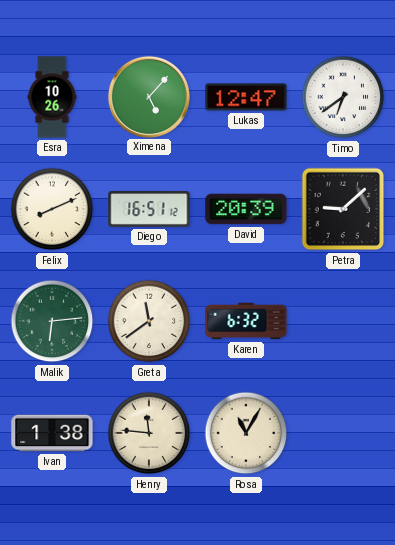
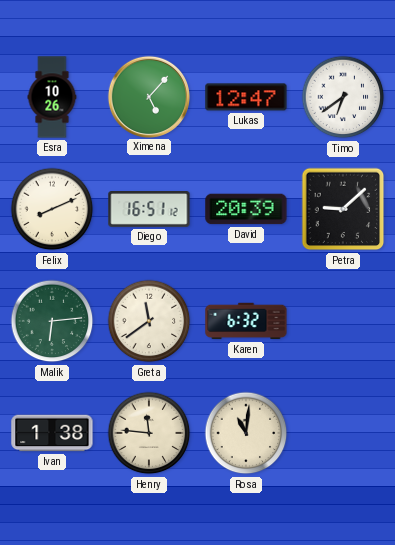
Rosa: 11:05 -> 11:01
